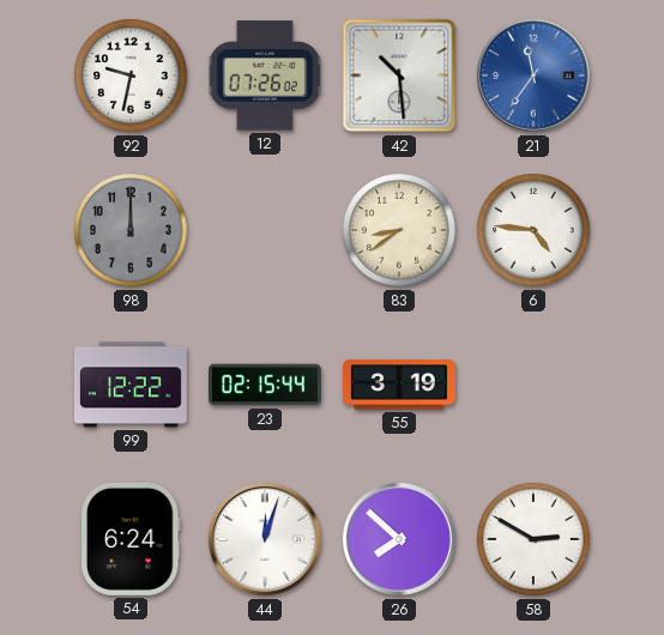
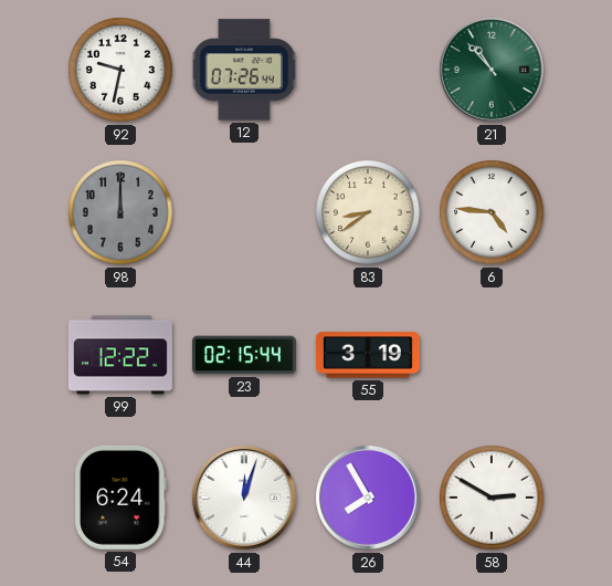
12: 07:26:02 -> 07:26:44
42: 10:29 -> none
21: 11:36 -> 10:53
21 dial: blue -> green
26: 7:52 -> 7:55
